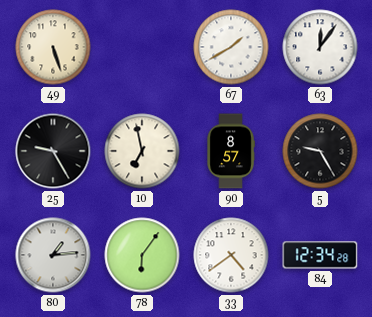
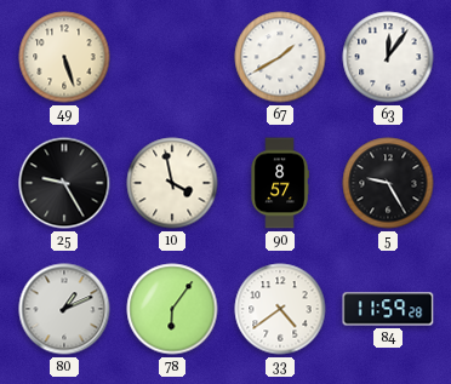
10: 6:58 -> 3:58
80: 1:14 -> 1:11
84: 12:34 -> 11:59
